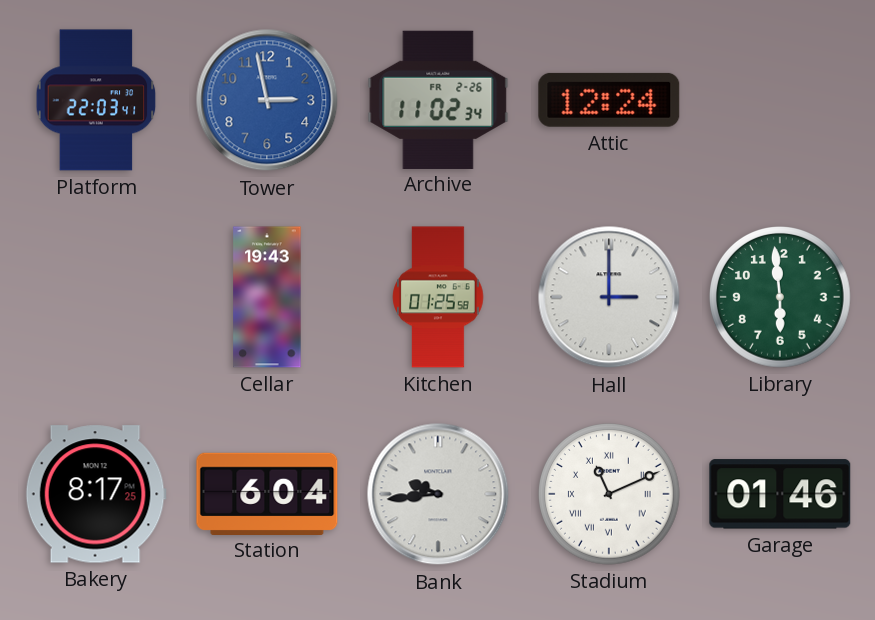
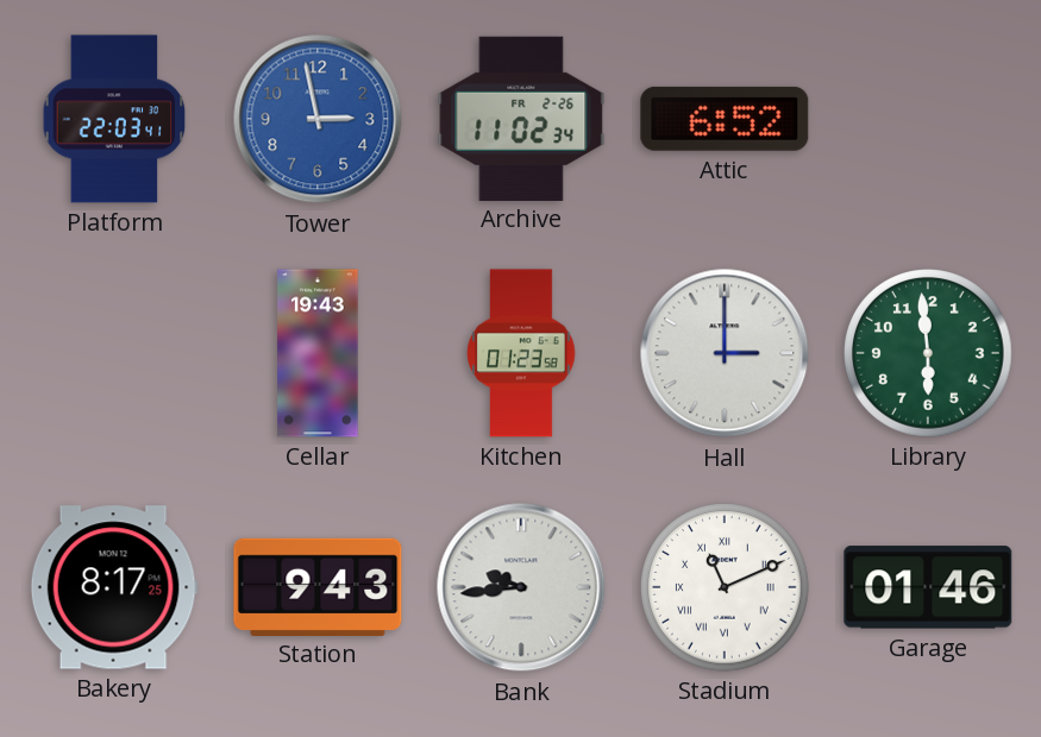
Attic: 12:24 -> 6:52
Kitchen: 01:25 -> 01:23
Station: 6:04 -> 9:43
